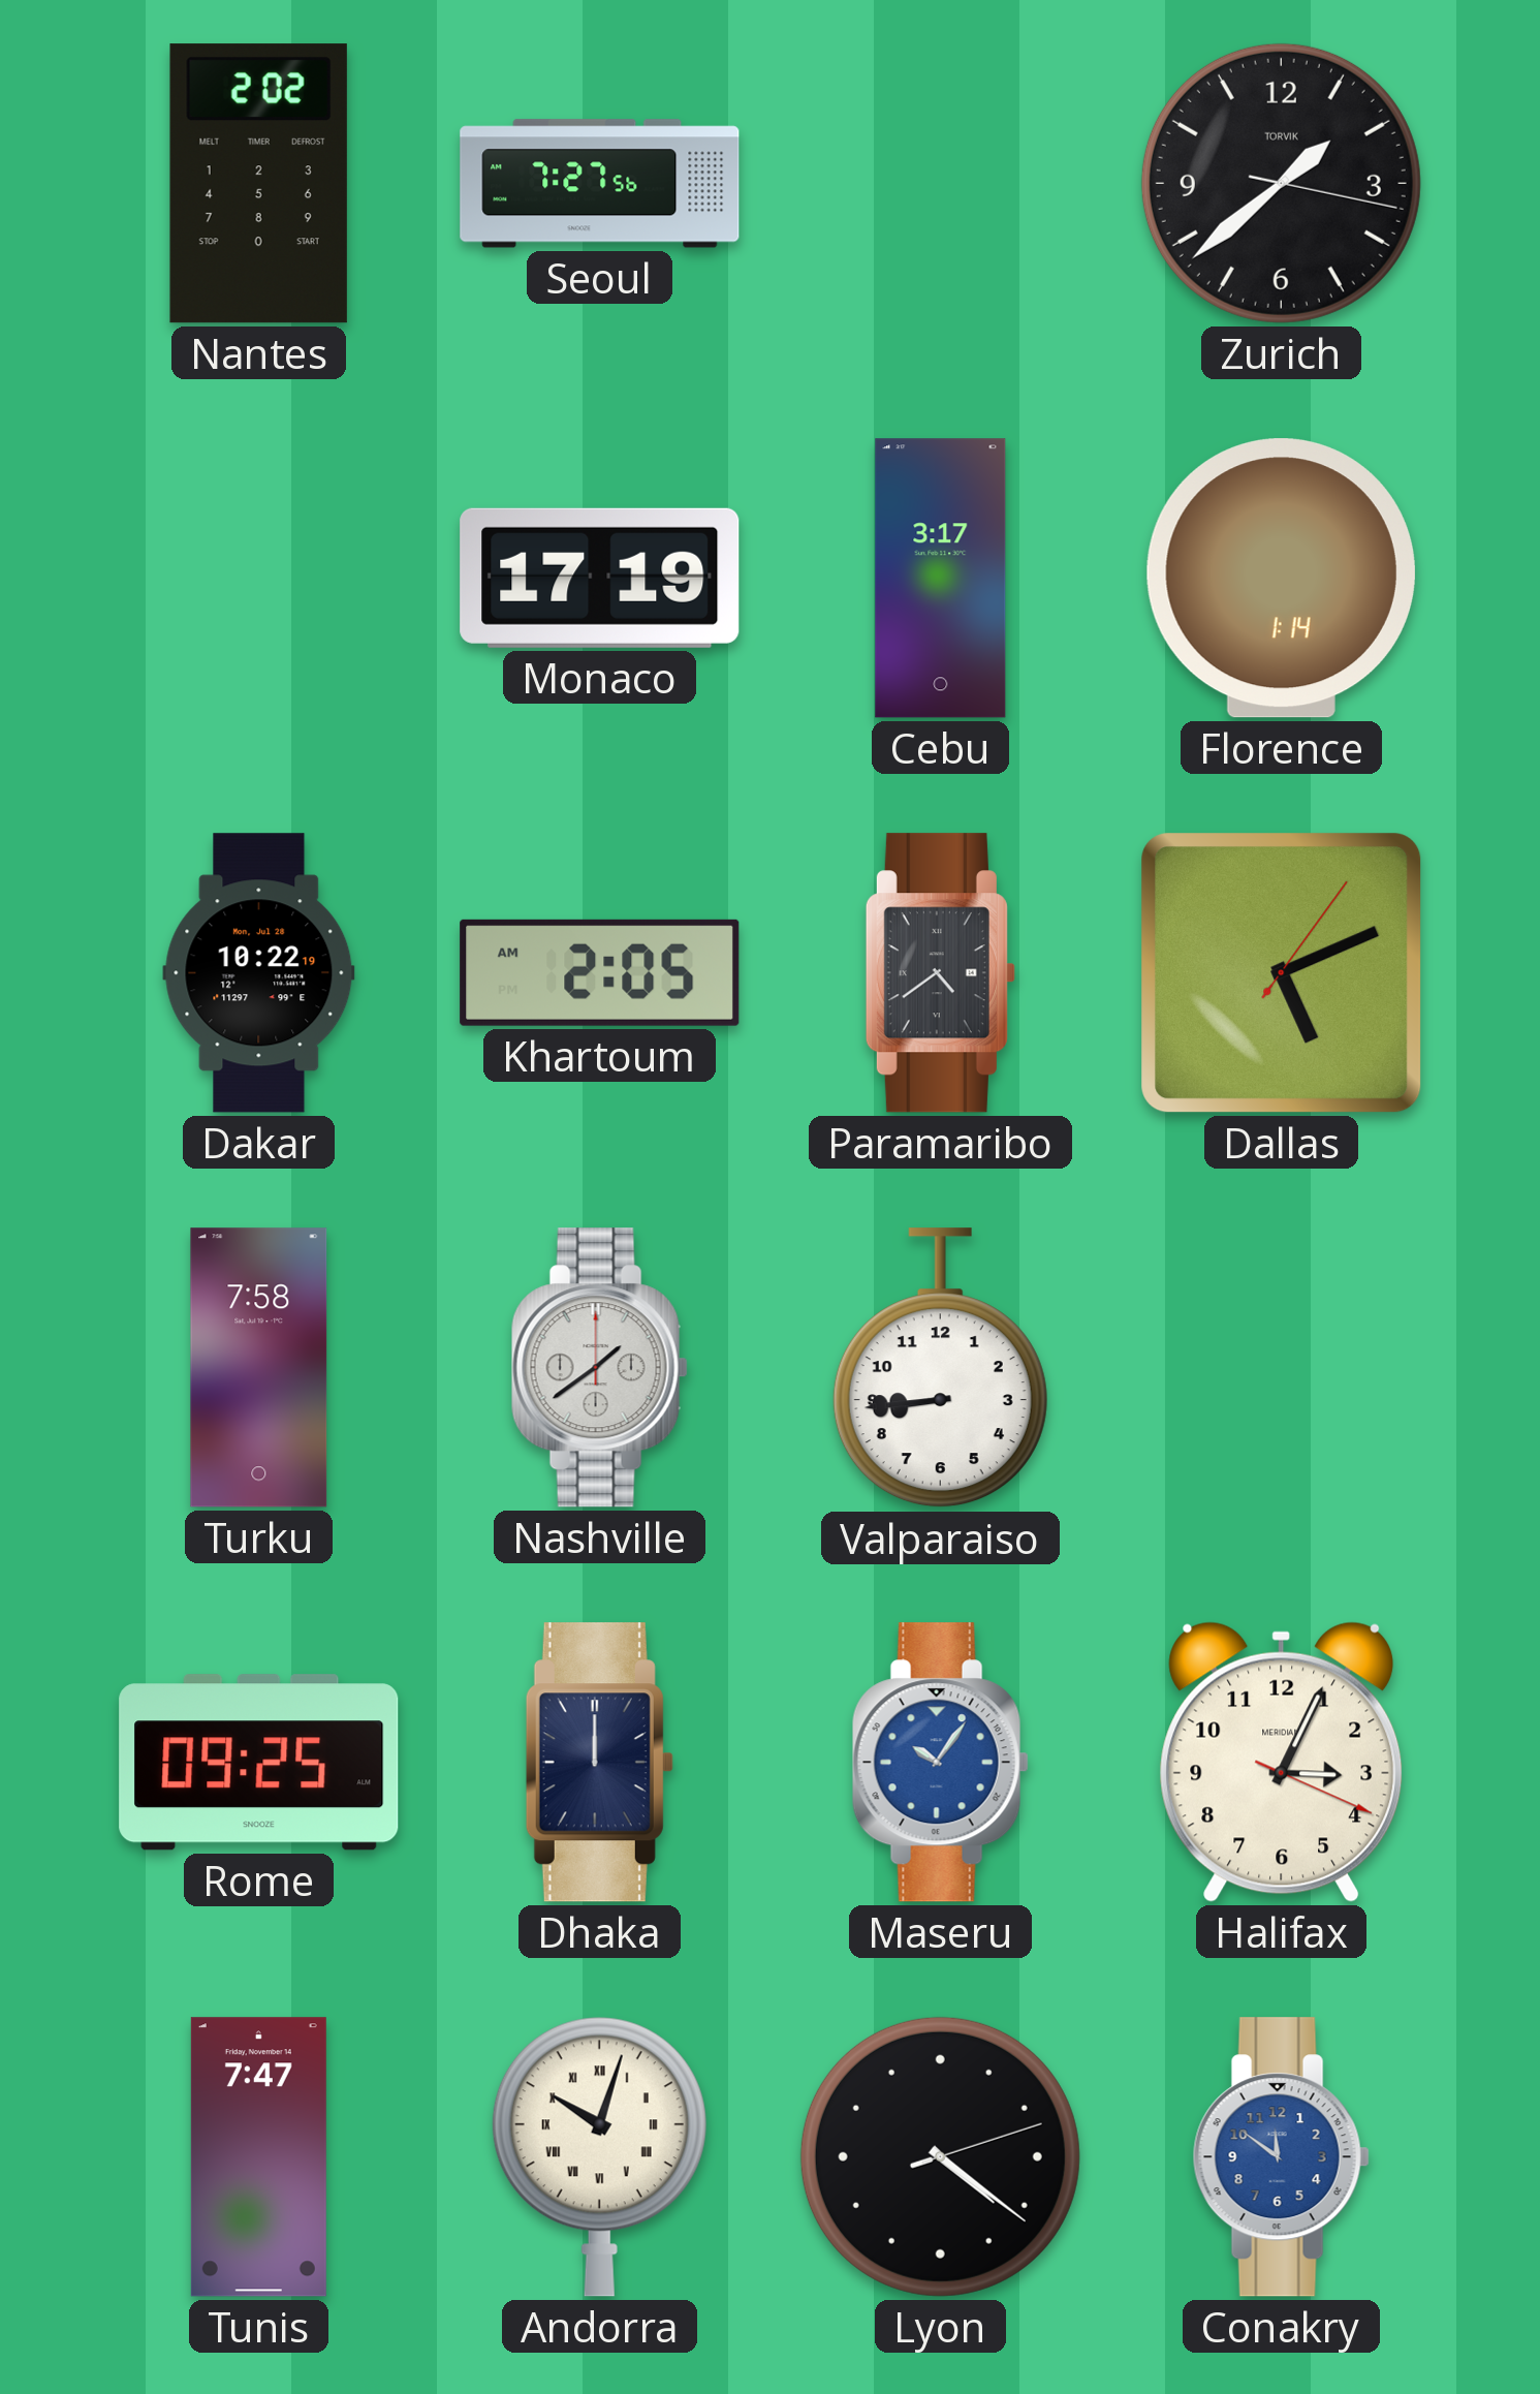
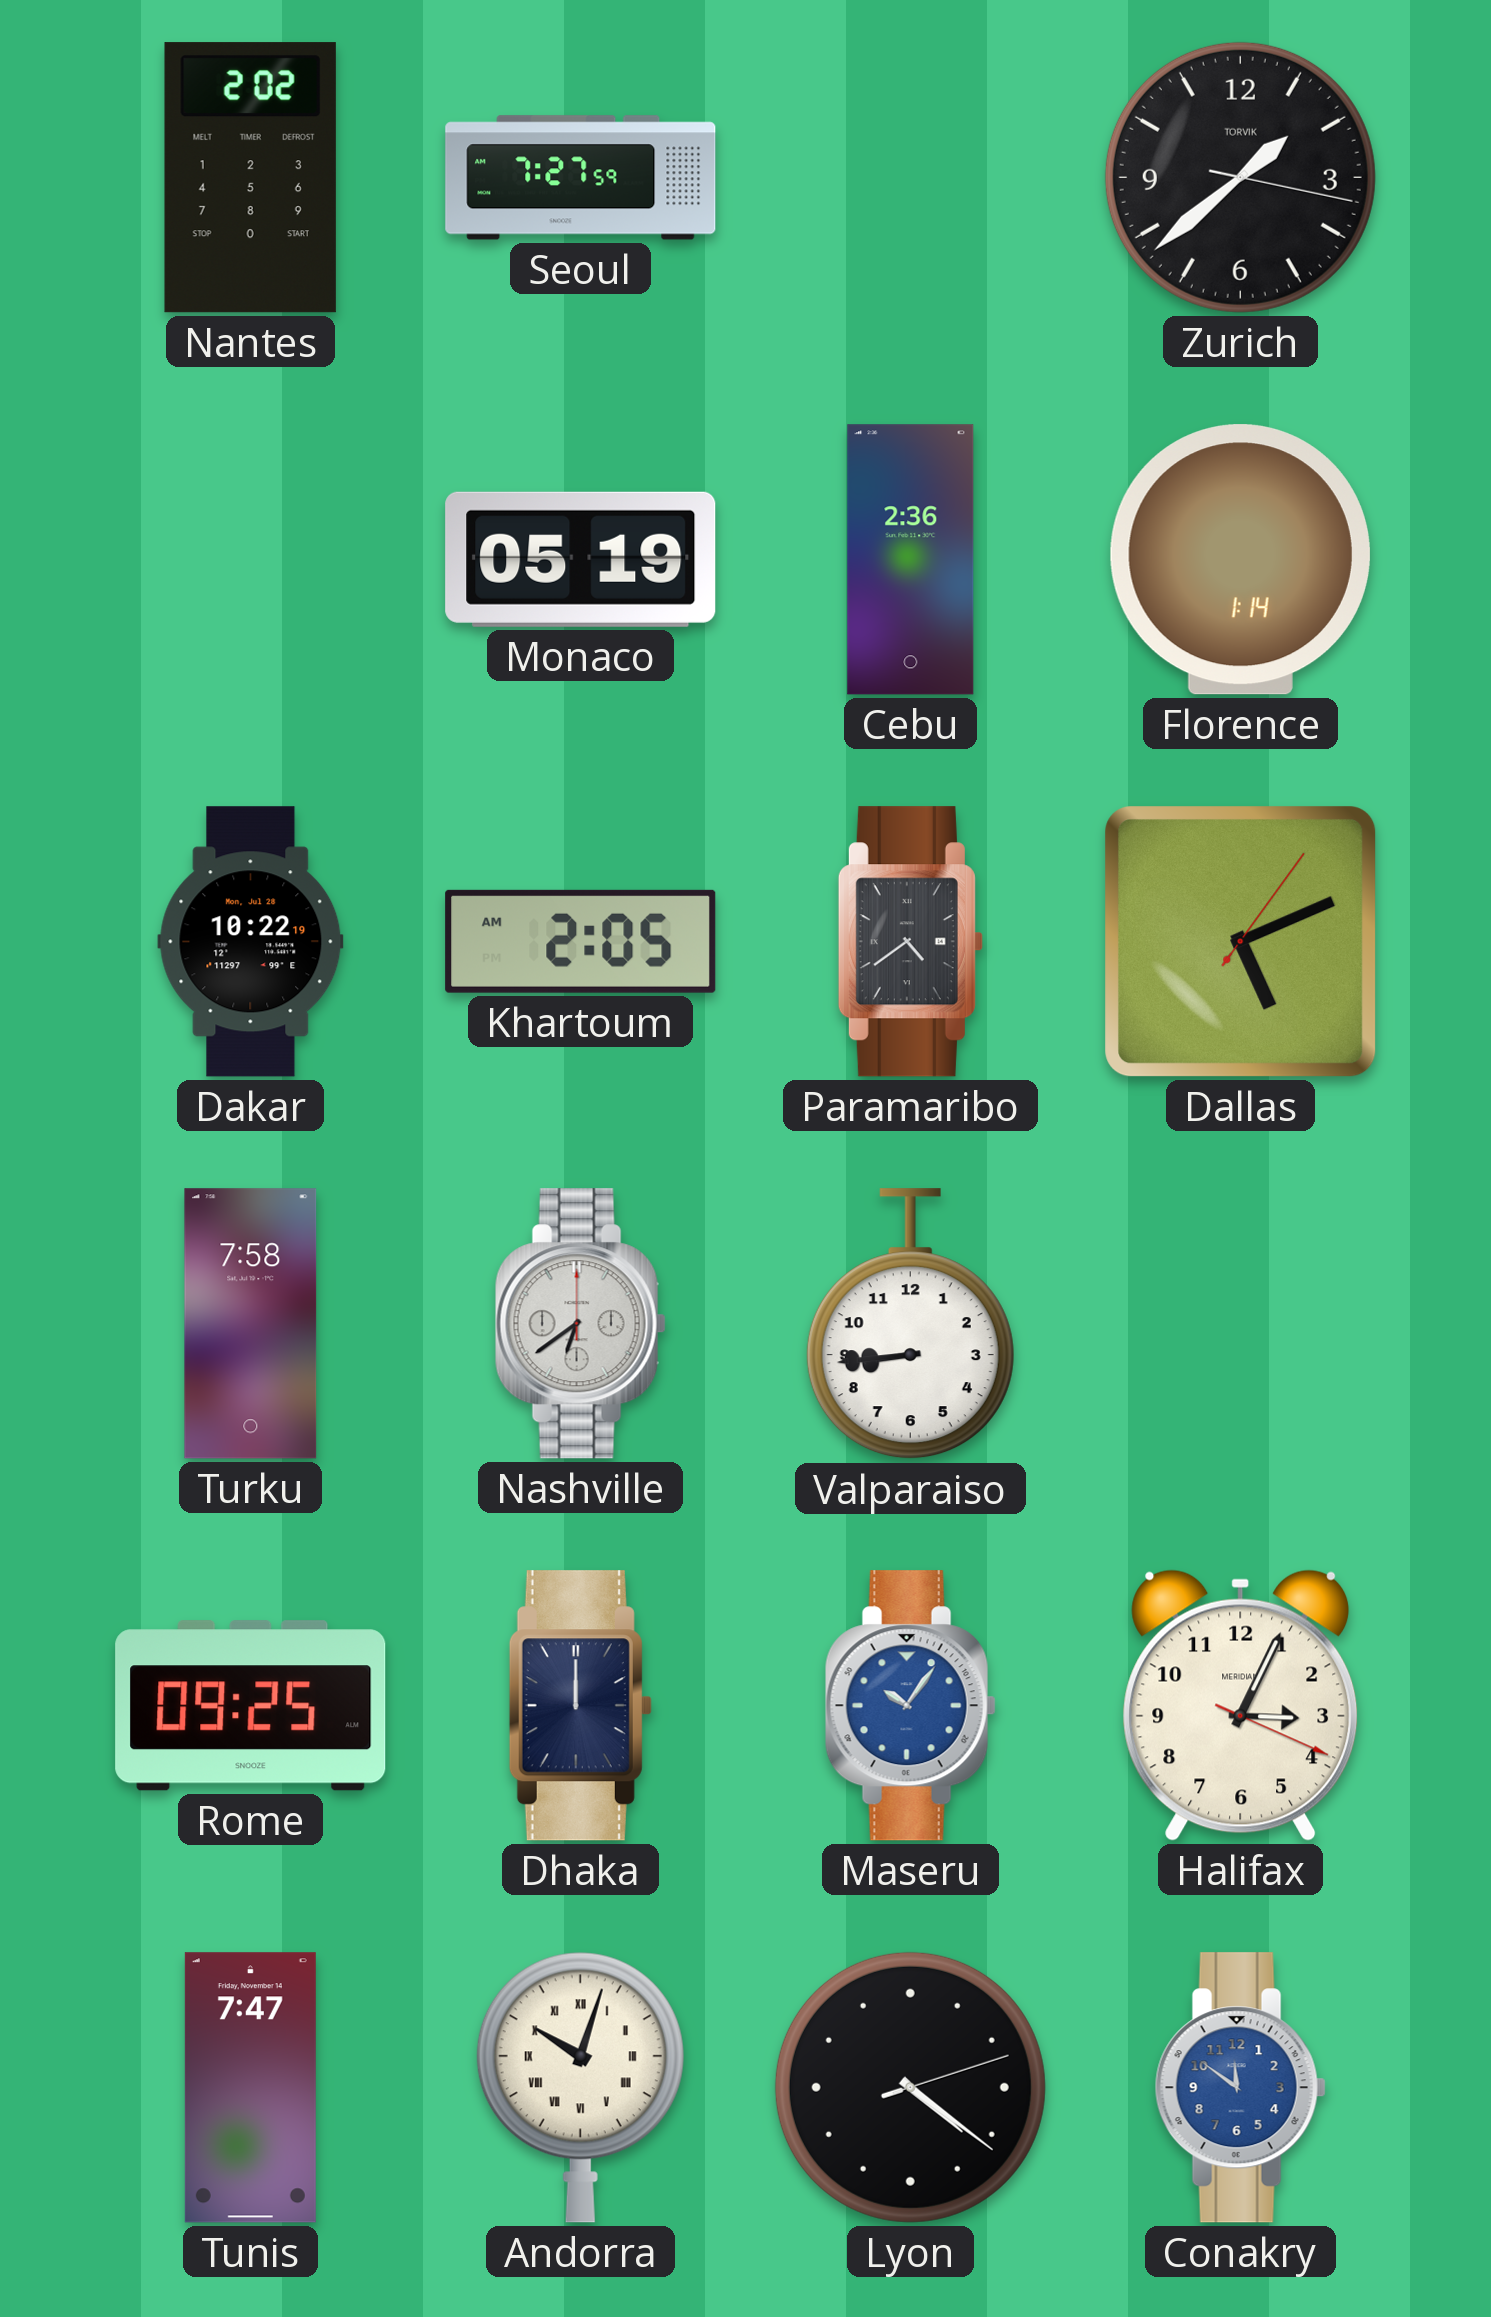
Seoul: 7:27:56 -> 7:27:59
Monaco: 17:19 -> 05:19
Cebu: 3:17 -> 2:36
Nashville: 1:39 -> 6:39
